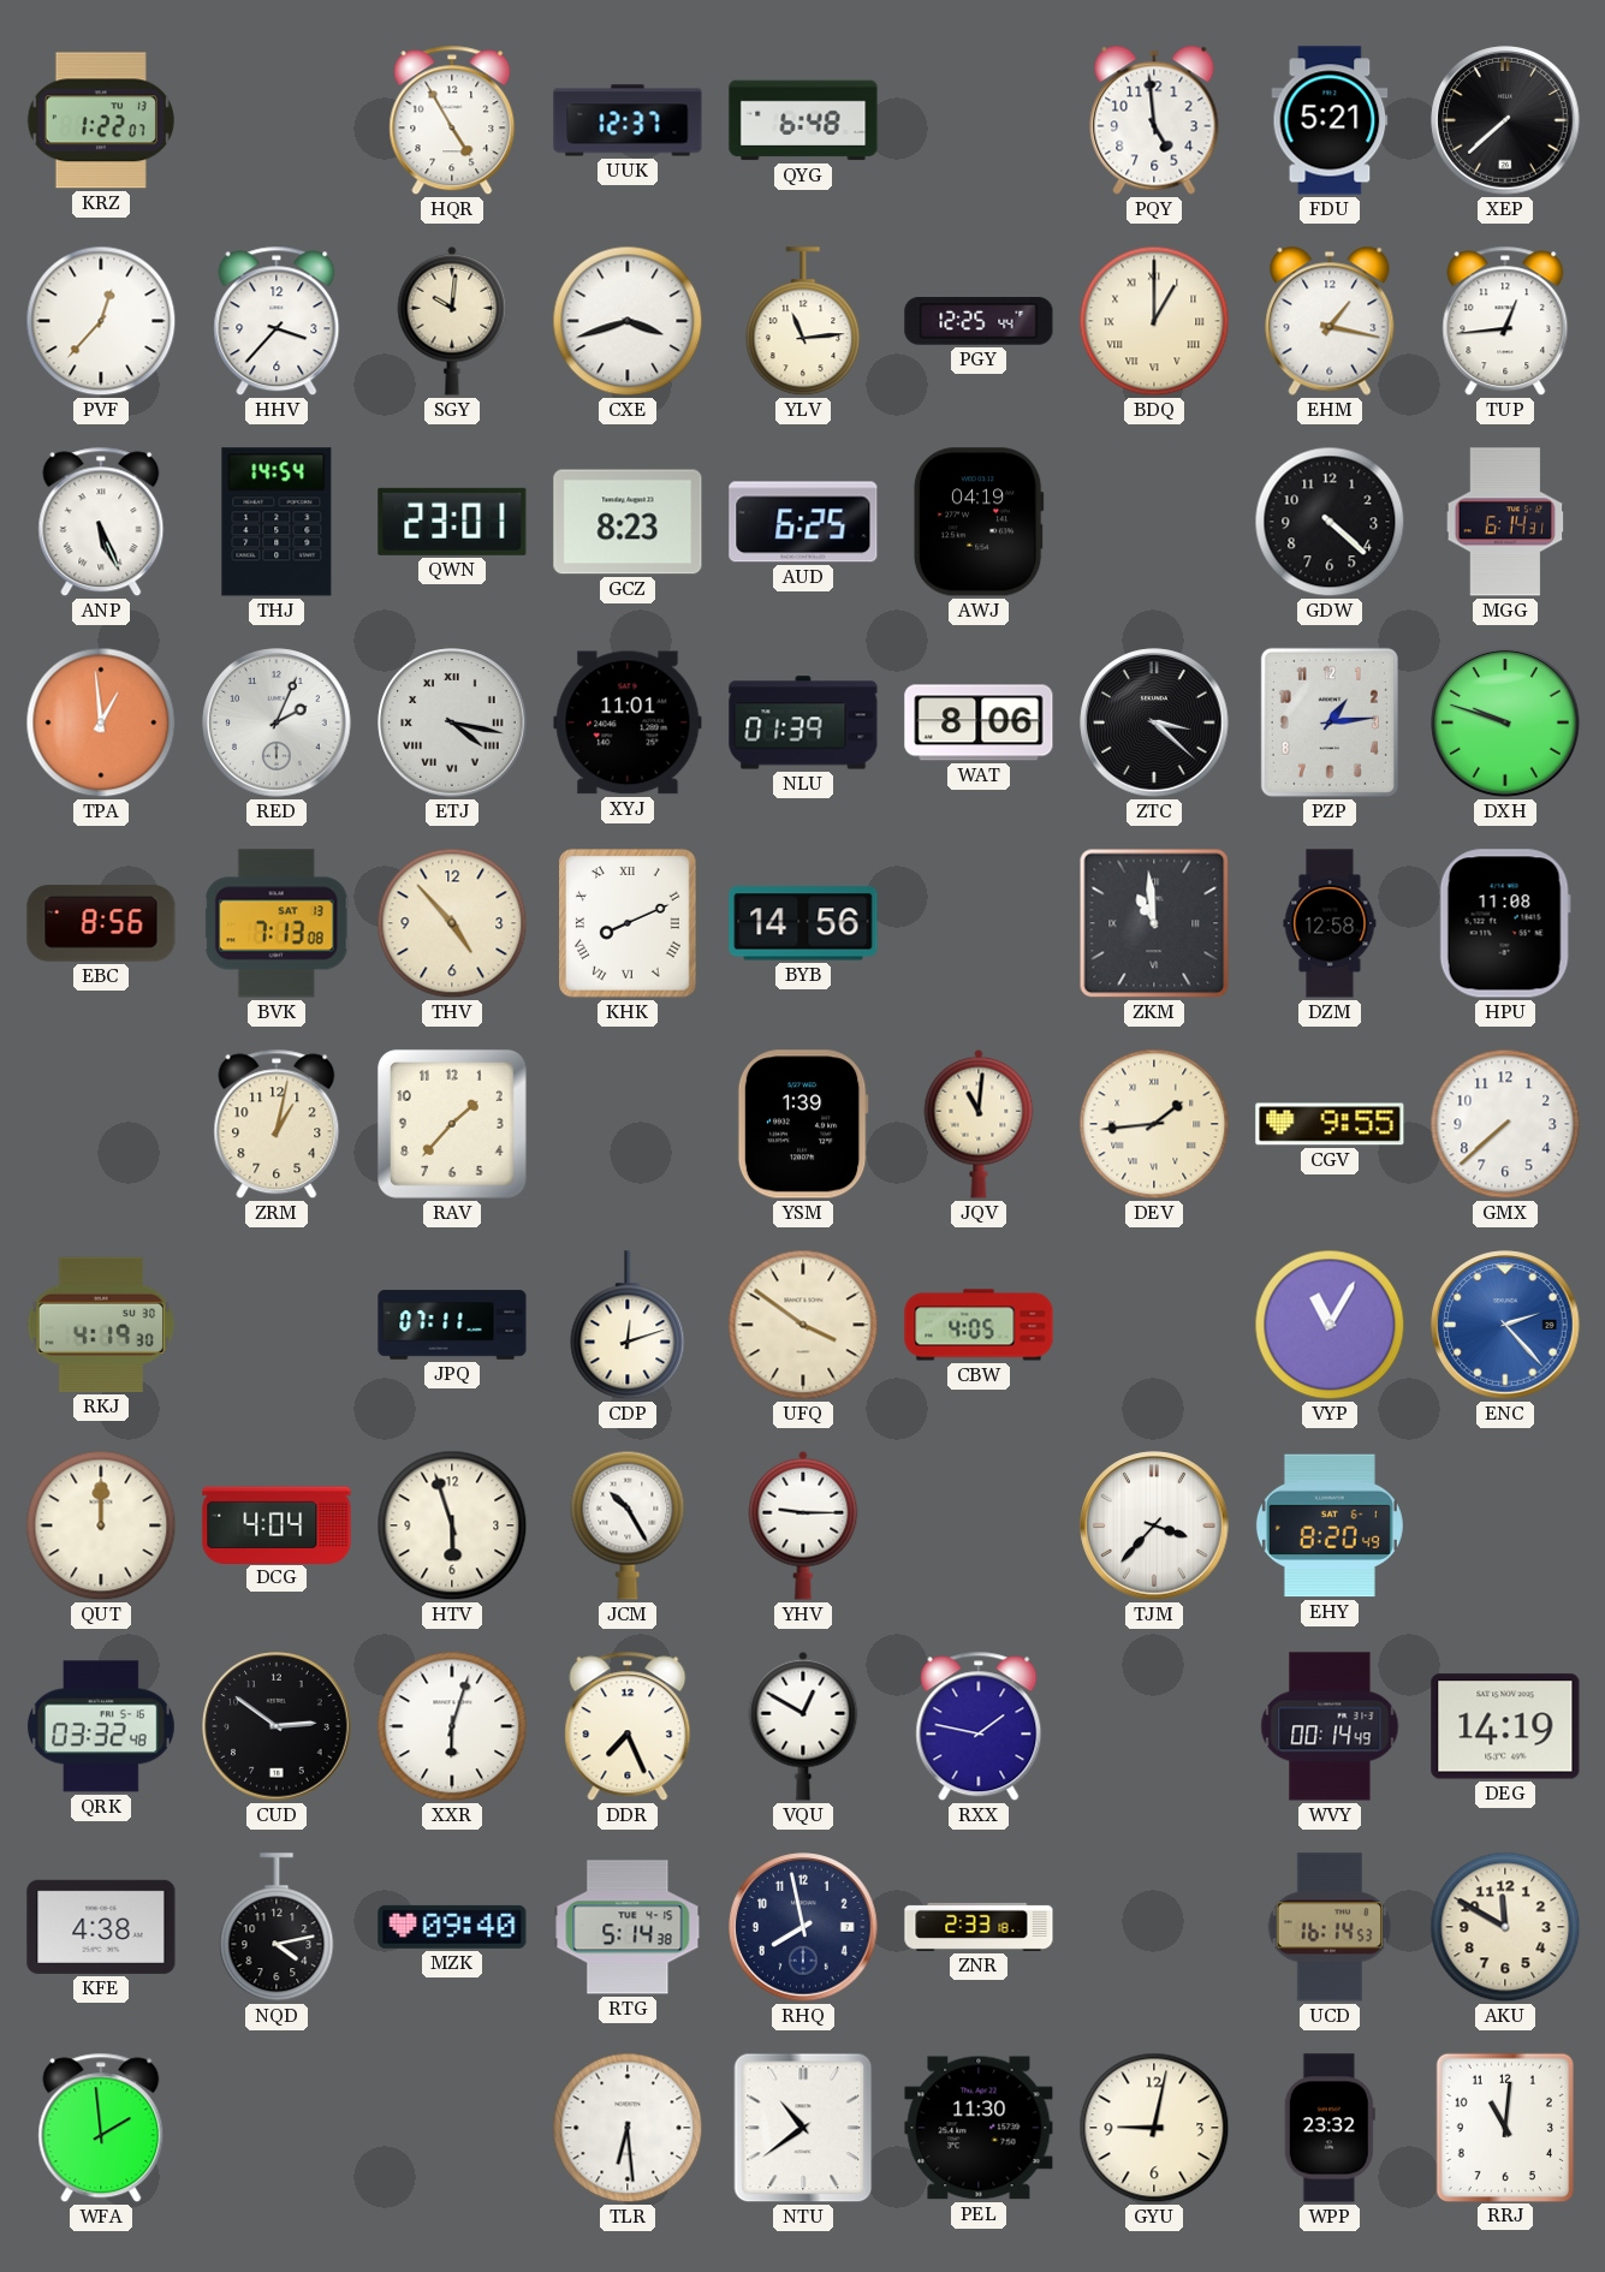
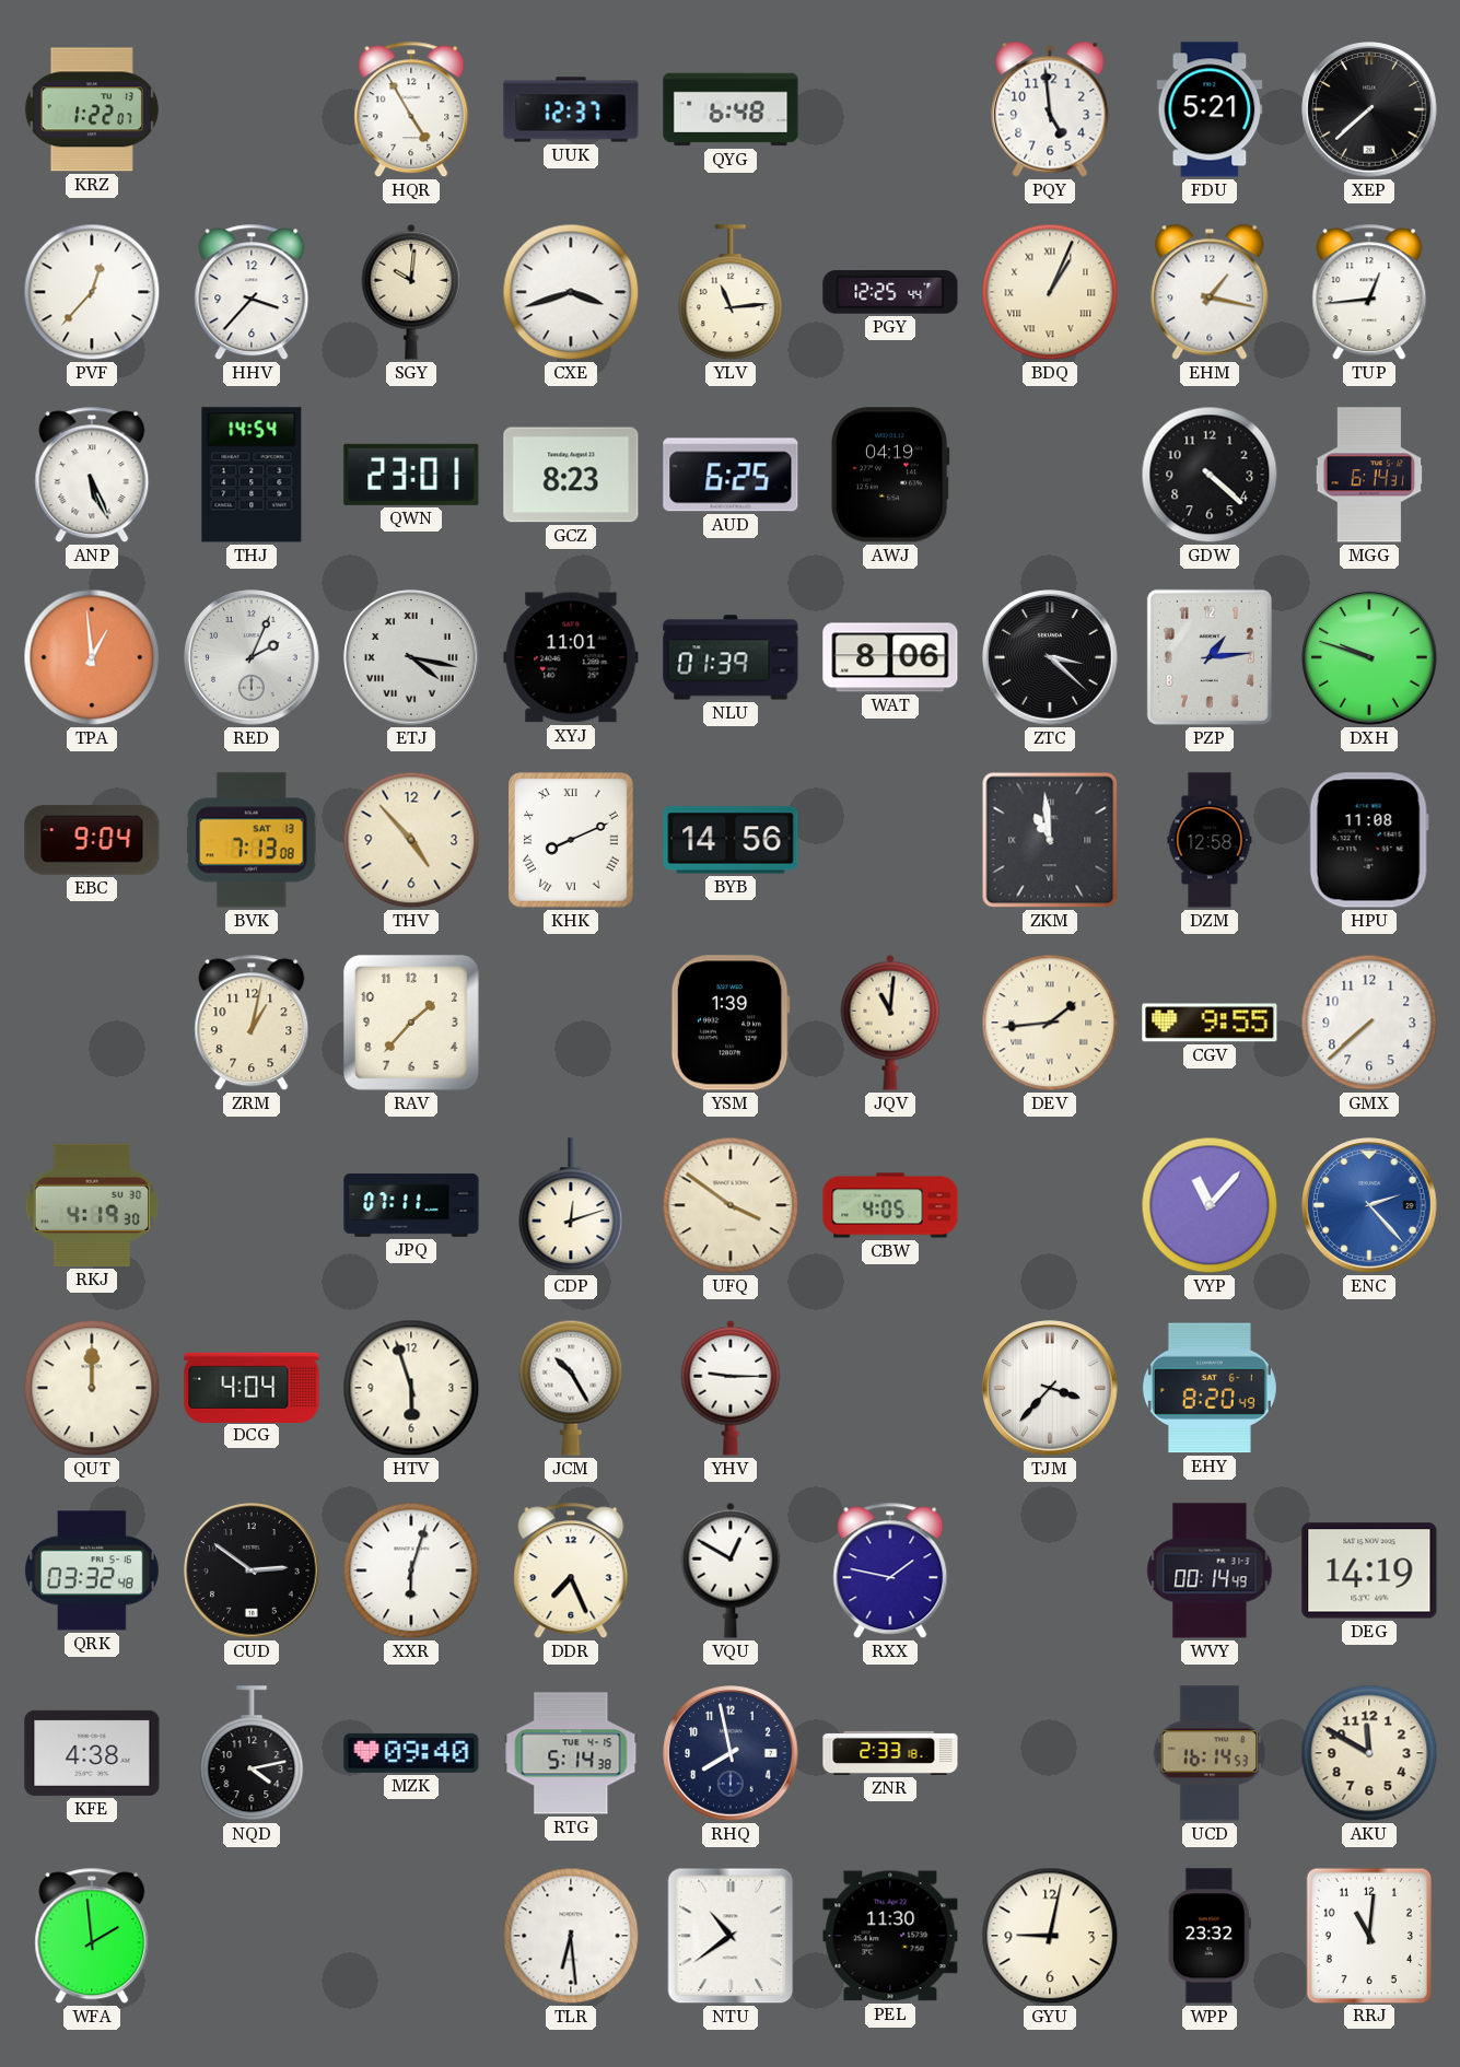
BDQ: 1:00 -> 1:04
EBC: 8:56 -> 9:04
VYP: 11:05 -> 11:07
